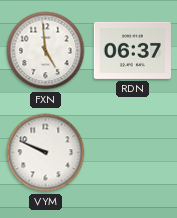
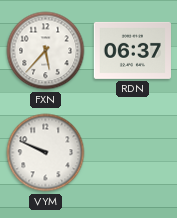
FXN: 4:59 -> 5:37
